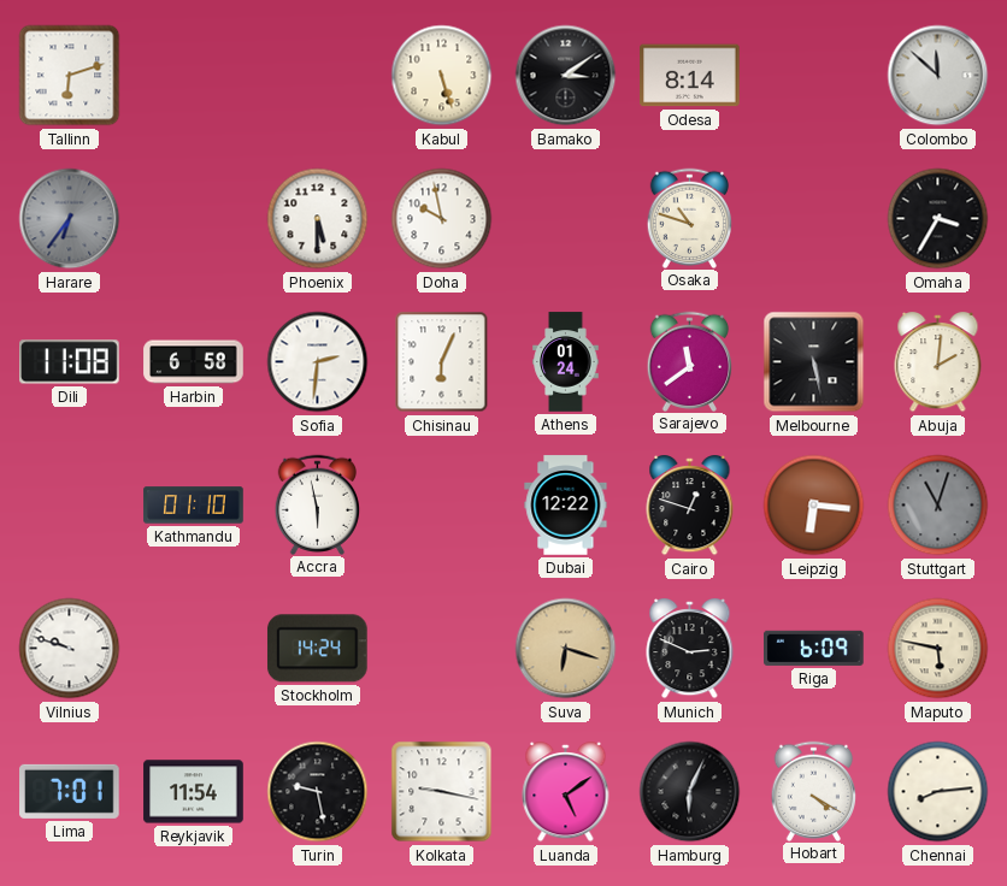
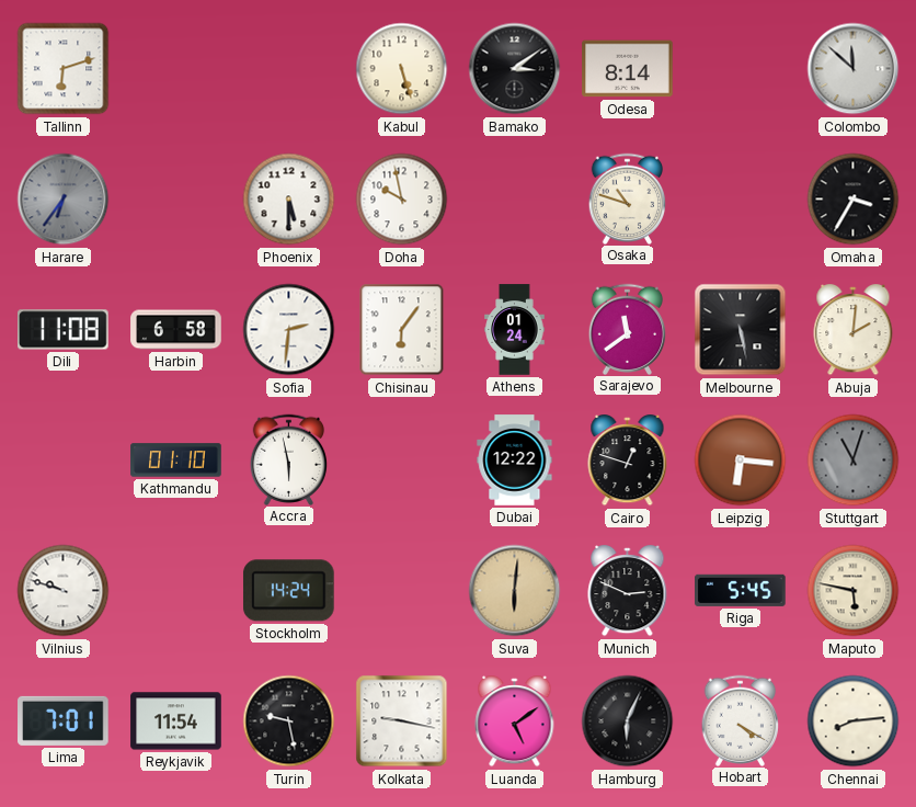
Chisinau: 6:04 -> 6:06
Suva: 6:18 -> 6:01
Riga: 6:09 -> 5:45
